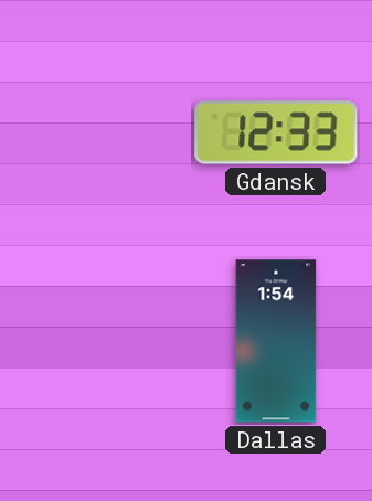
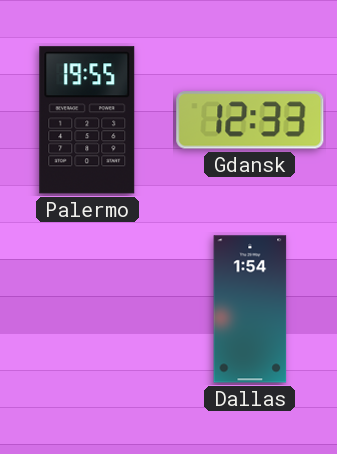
Palermo: none -> 19:55
